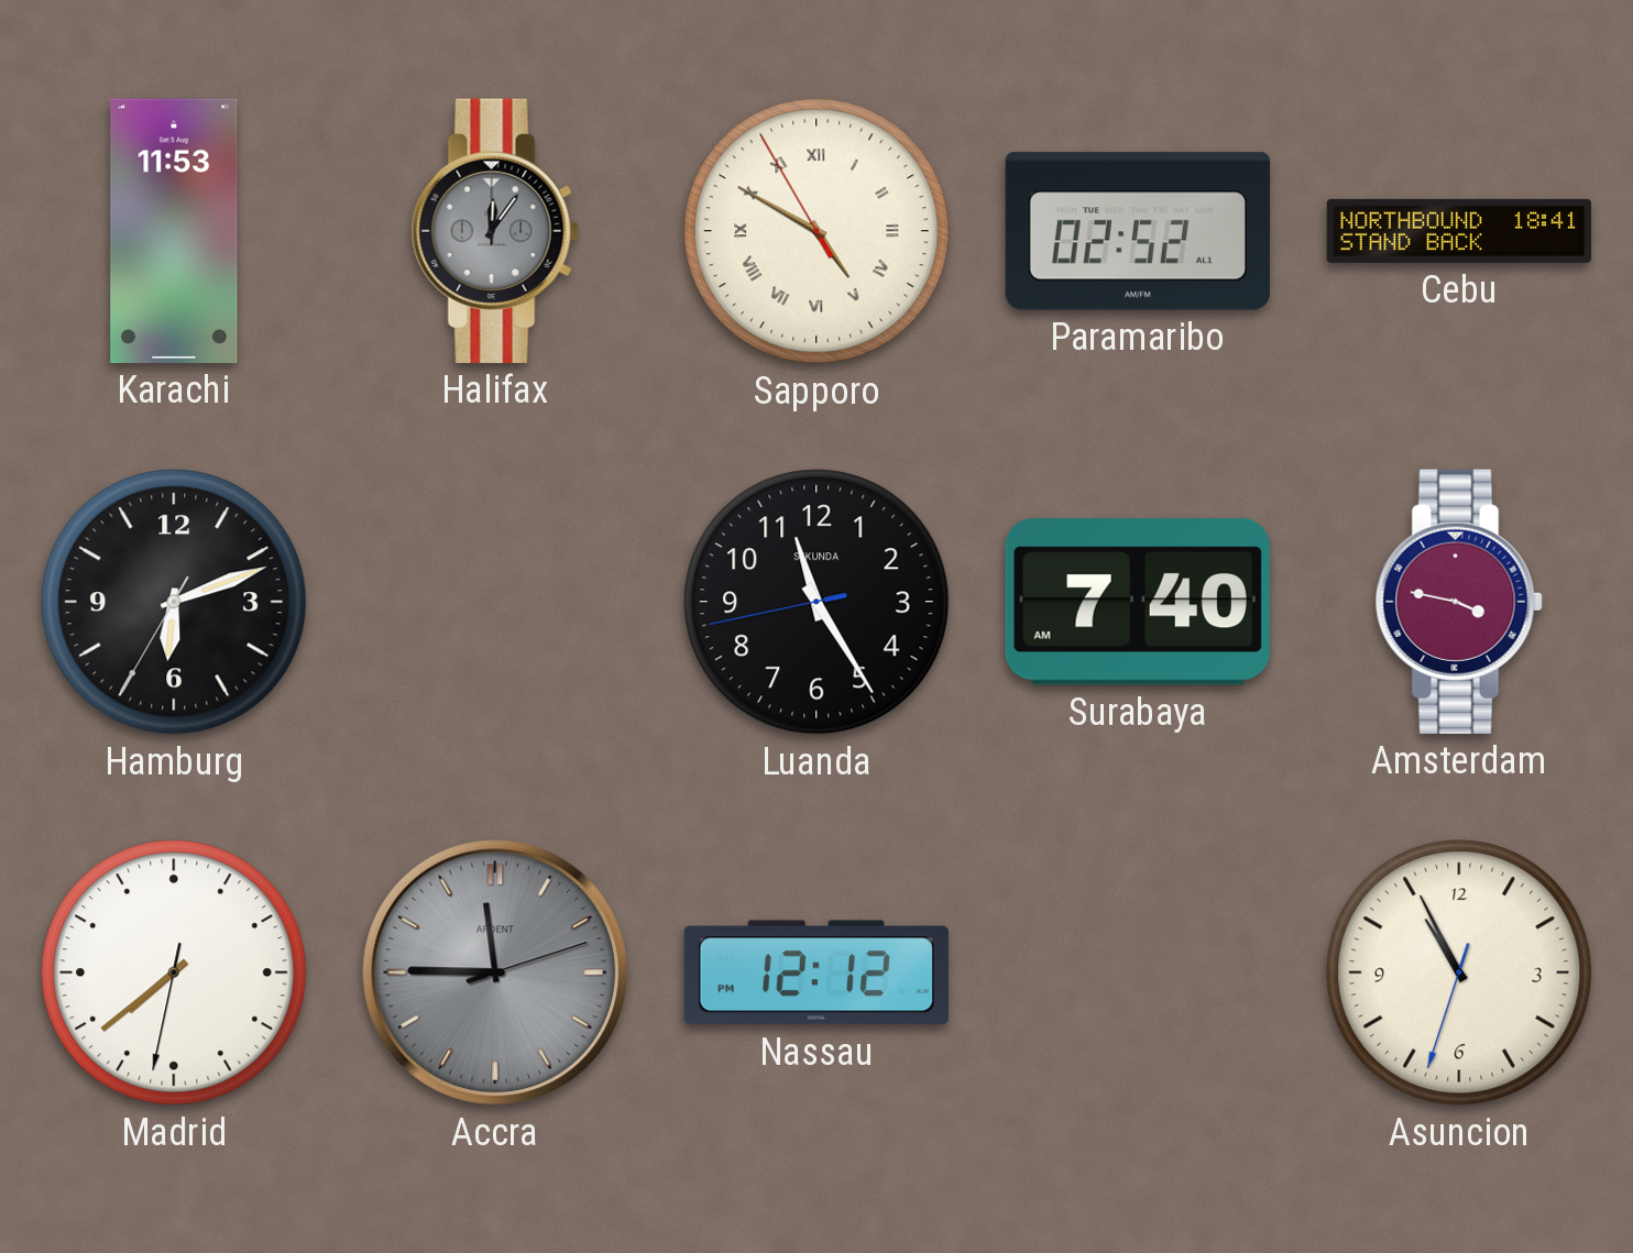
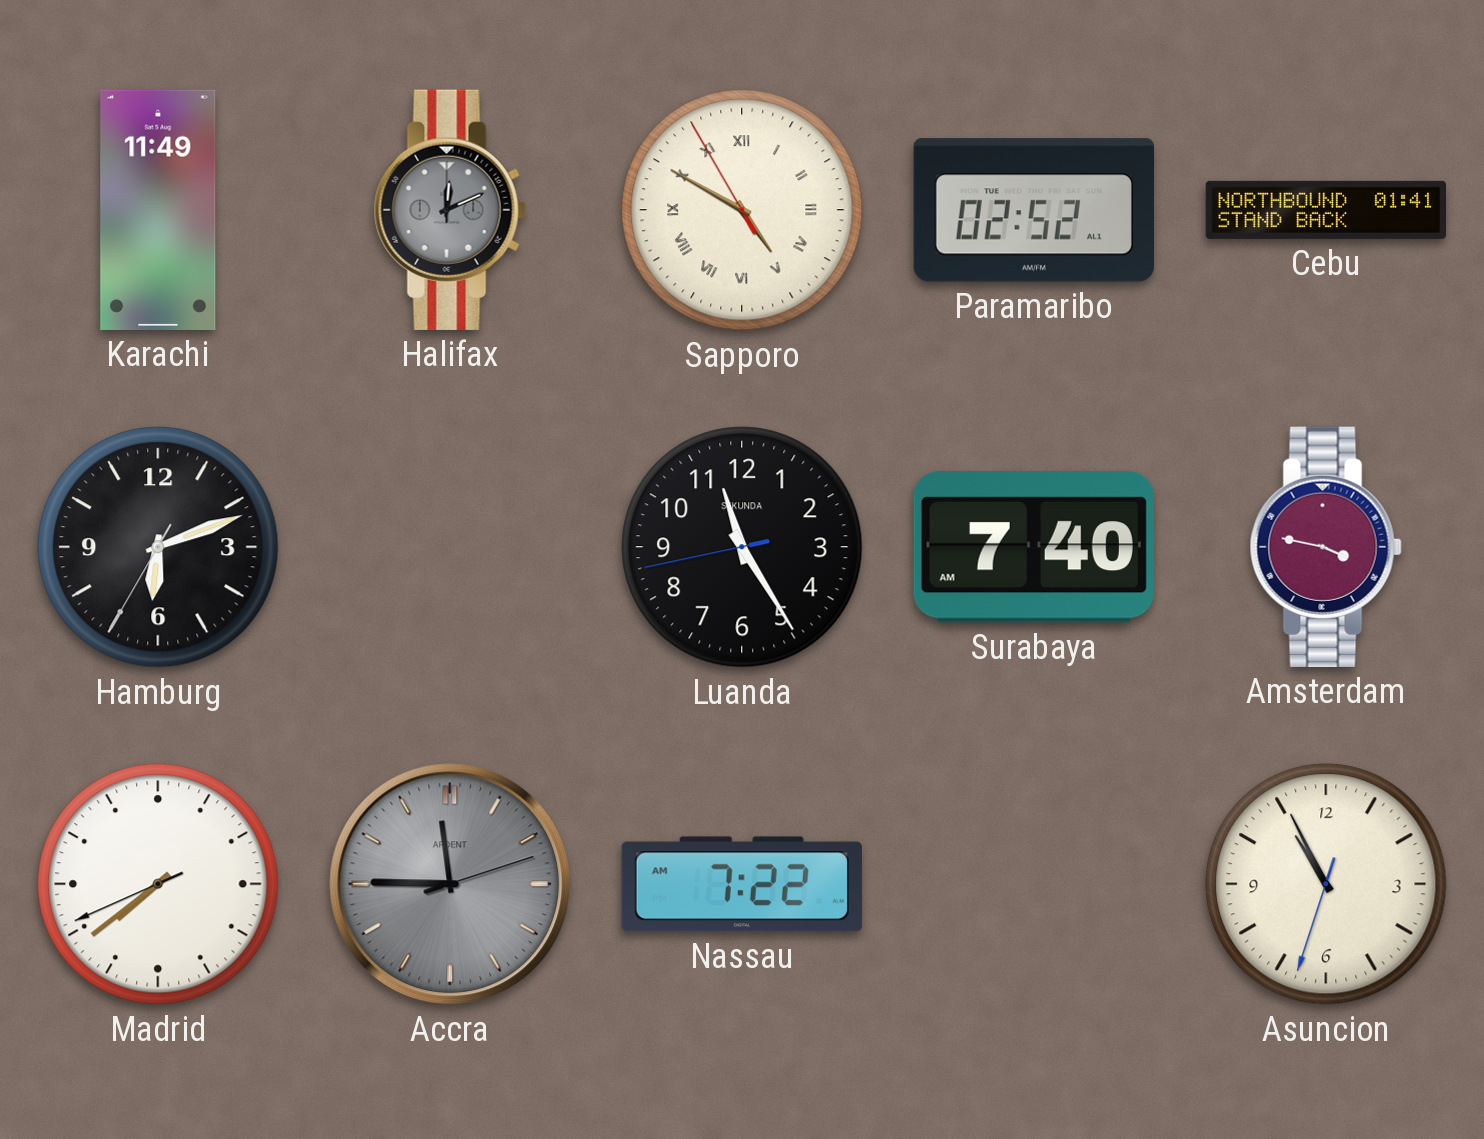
Karachi: 11:53 -> 11:49
Halifax: 12:06 -> 12:11
Cebu: 18:41 -> 01:41
Madrid: 7:38:32 -> 7:38:41
Nassau: 12:12 -> 7:22
